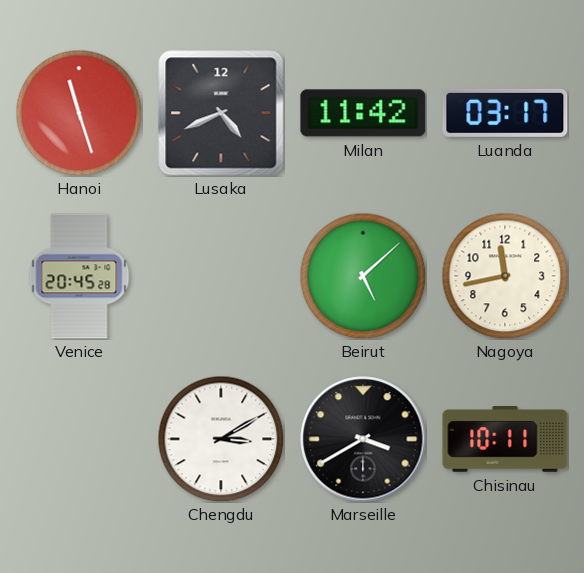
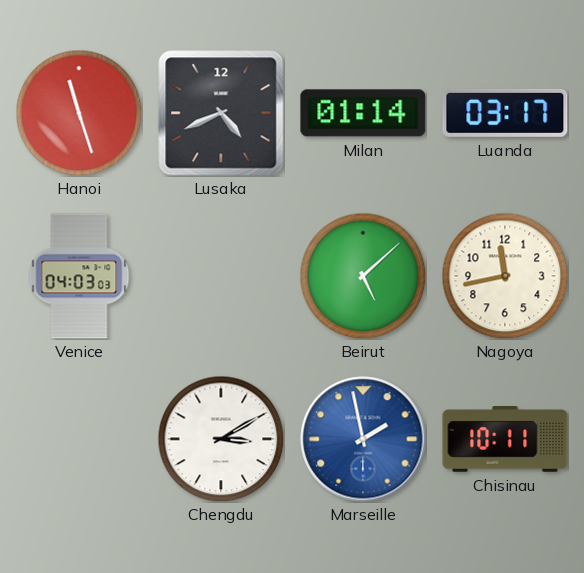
Milan: 11:42 -> 01:14
Venice: 20:45 -> 04:03
Marseille: 3:40 -> 1:58
Marseille dial: black -> blue
